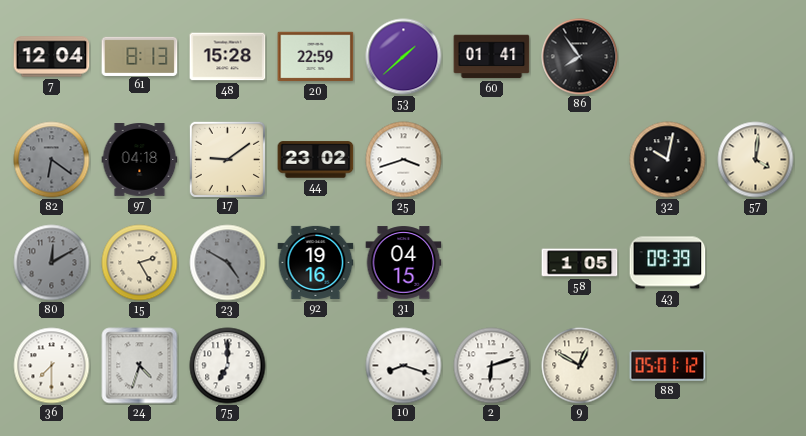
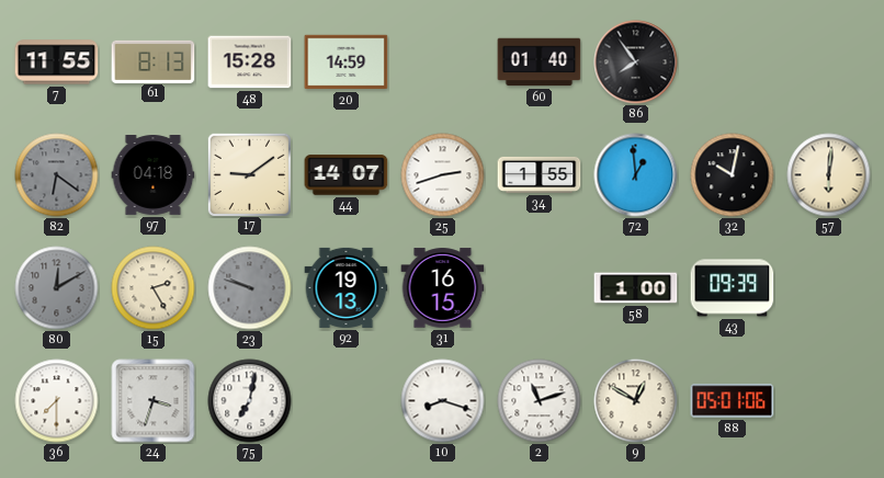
7: 12:04 -> 11:55
20: 22:59 -> 14:59
53: 1:38 -> none
60: 01:41 -> 01:40
44: 23:02 -> 14:07
25: 3:42 -> 2:42
34: none -> 1:55
72: none -> 12:59
57: 4:01 -> 6:01
23: 4:50 -> 9:48
92: 19:16 -> 19:13
31: 04:15 -> 16:15
58: 1:05 -> 1:00
24: 4:33 -> 3:33
75: 7:00 -> 7:02
2: 6:12 -> 11:12
88: 05:01:12 -> 05:01:06
